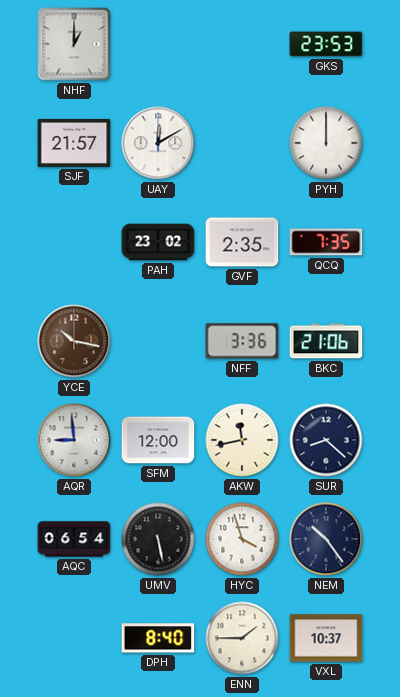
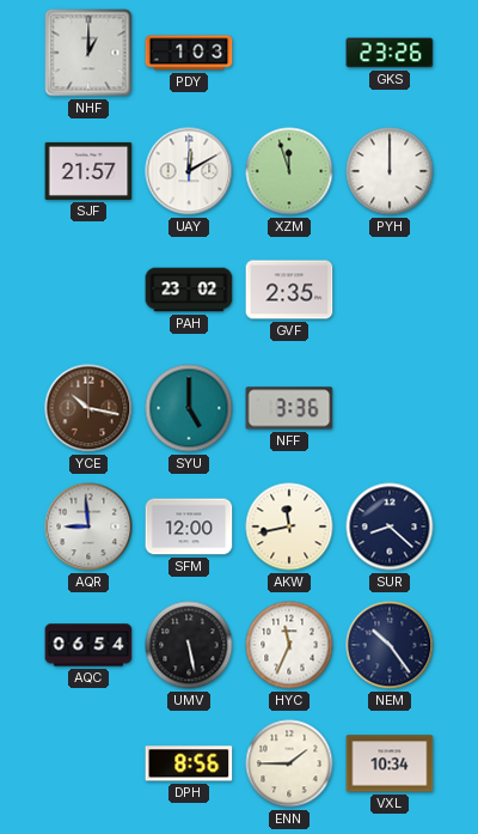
PDY: none -> 1:03
GKS: 23:53 -> 23:26
XZM: none -> 11:57
QCQ: 7:35 -> none
SYU: none -> 5:00
BKC: 21:06 -> none
HYC: 3:57 -> 11:34
DPH: 8:40 -> 8:56
VXL: 10:37 -> 10:34
